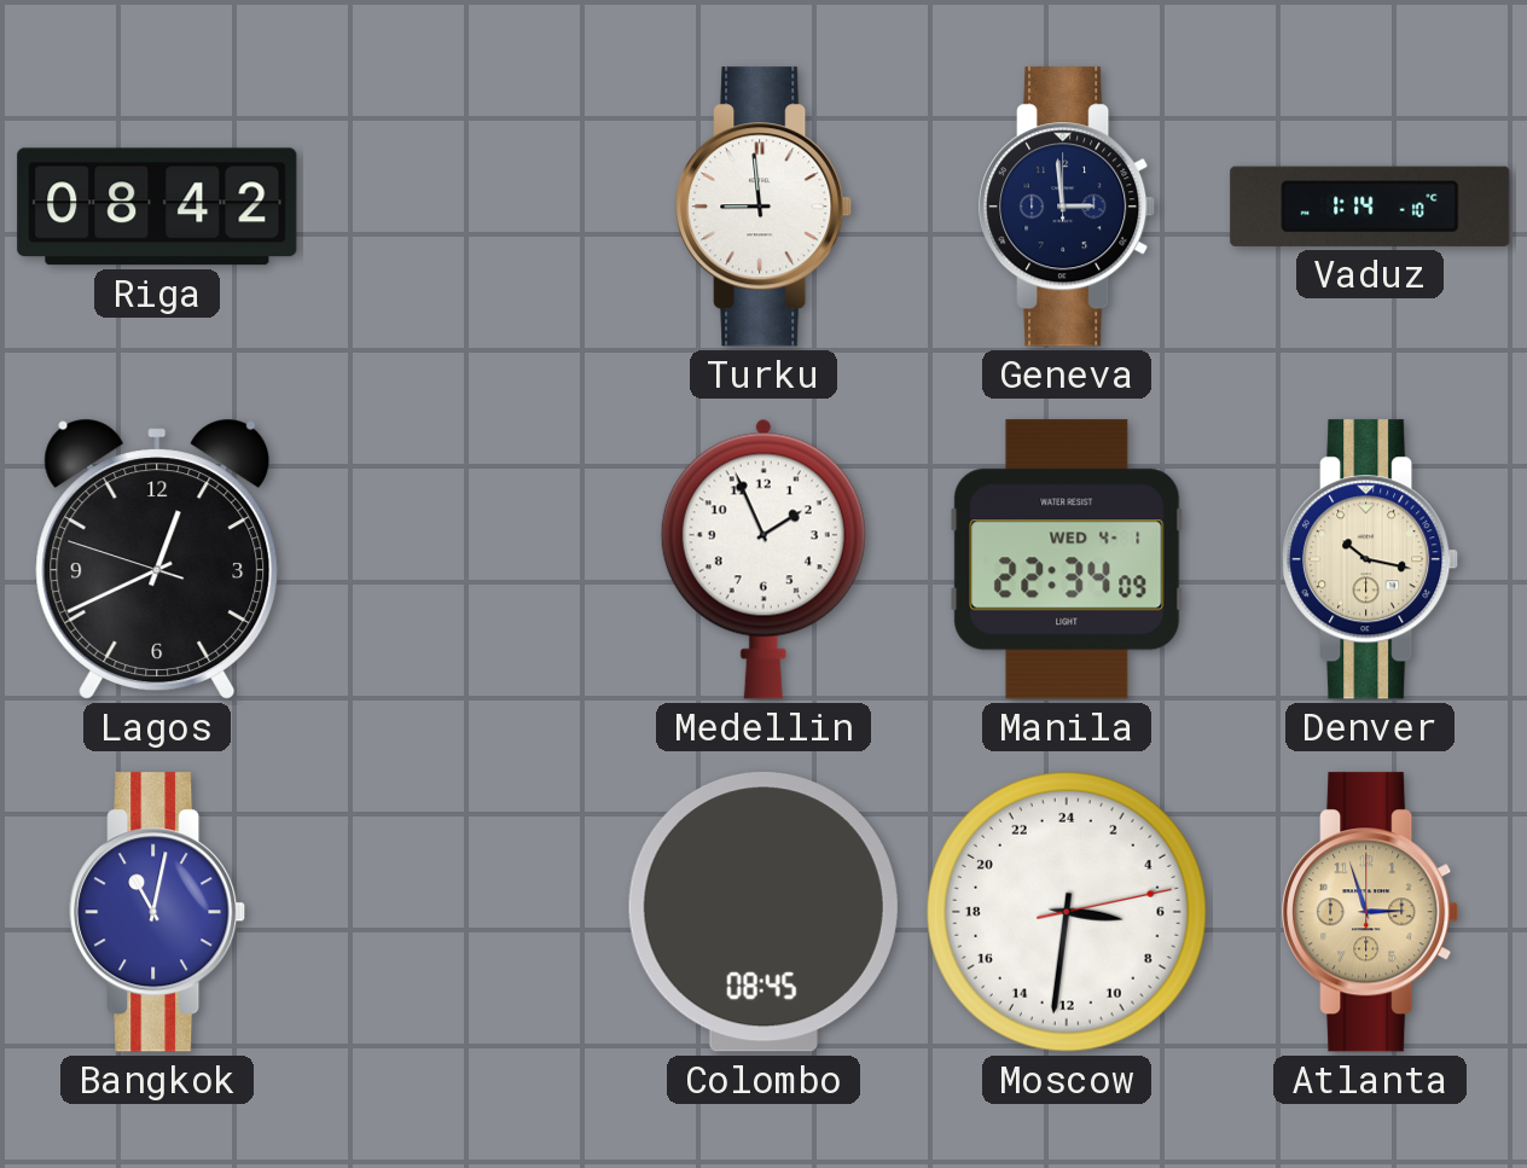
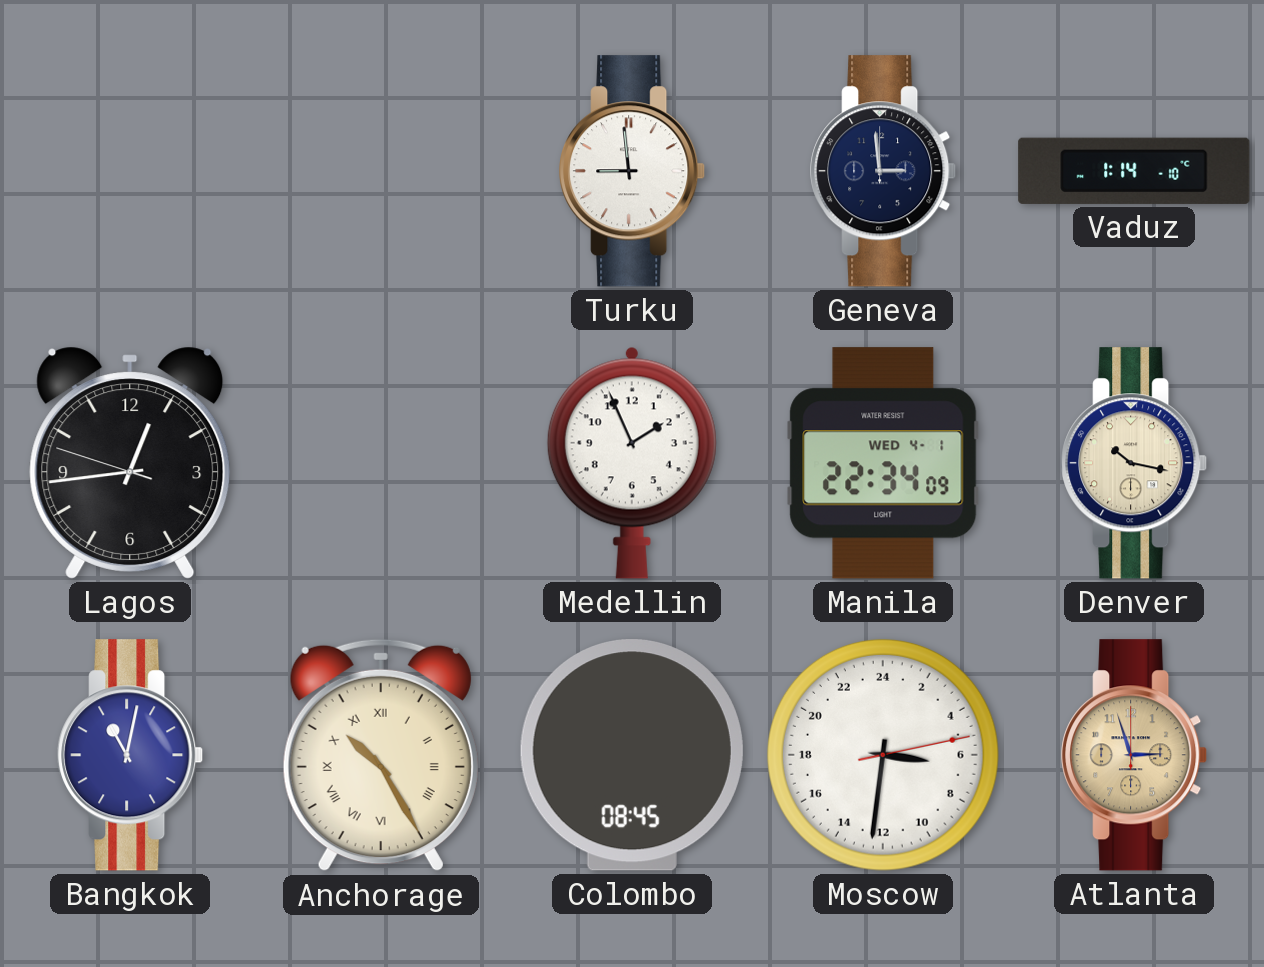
Riga: 08:42 -> none
Lagos: 12:40 -> 12:43
Anchorage: none -> 10:25
